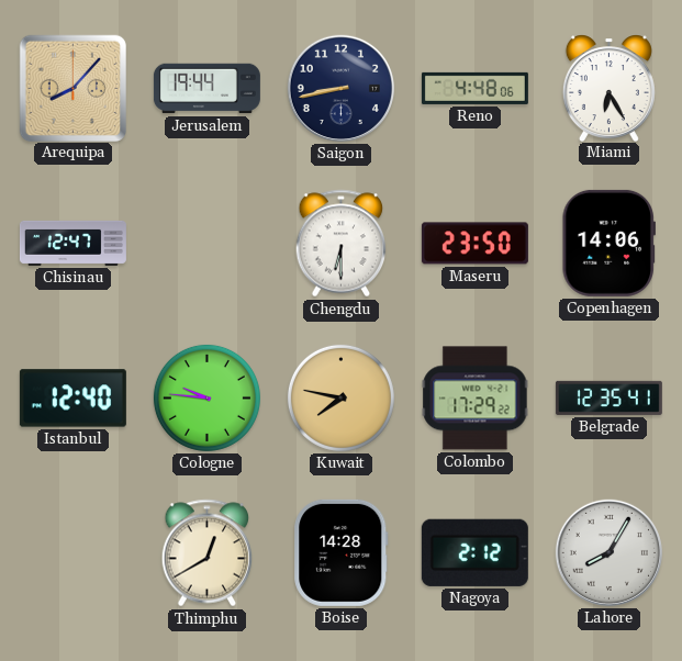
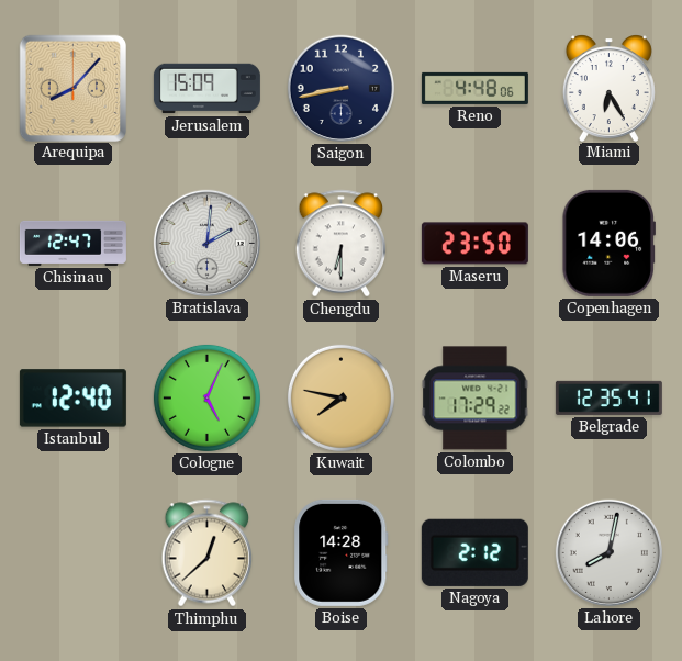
Jerusalem: 19:44 -> 15:09
Bratislava: none -> 2:01
Cologne: 9:46 -> 5:04
Thimphu: 12:40 -> 12:38
Lahore: 8:05 -> 8:02
